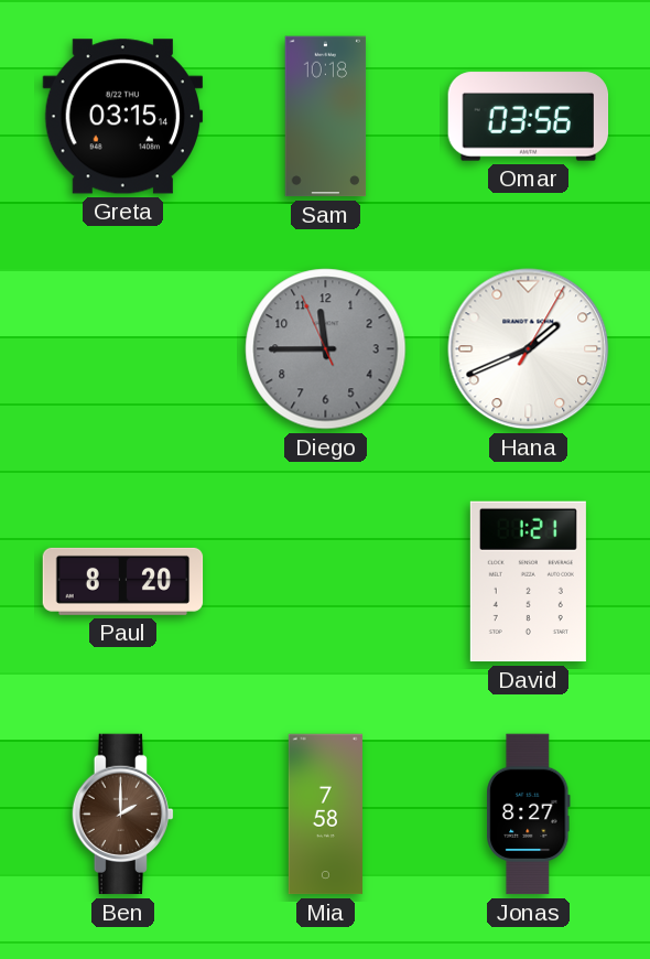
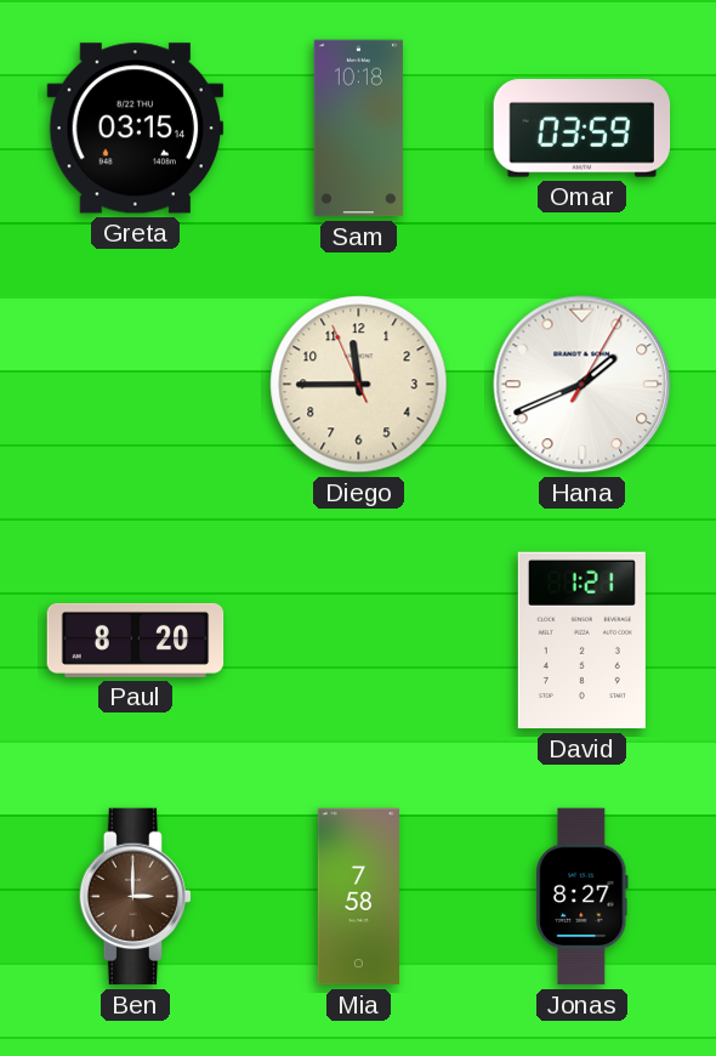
Omar: 03:56 -> 03:59
Diego dial: grey -> cream
Ben: 2:00 -> 3:00
